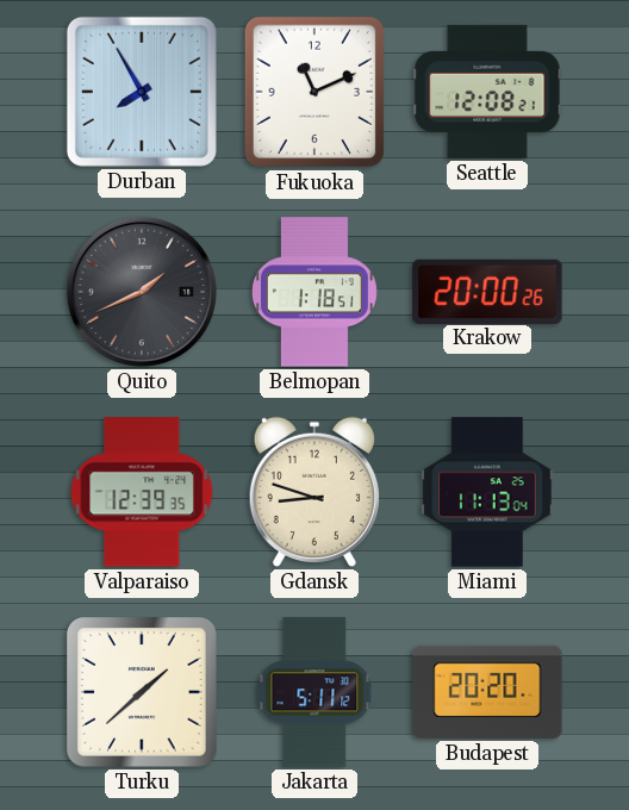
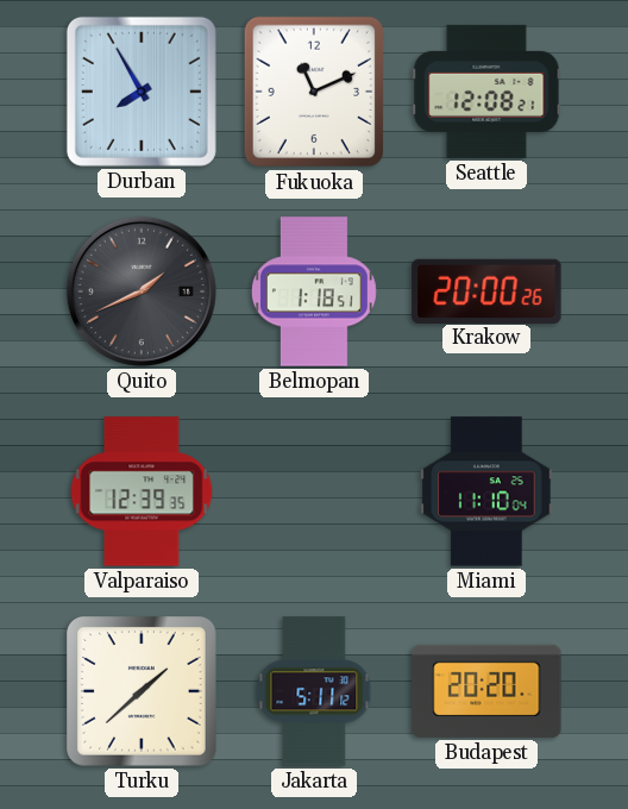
Gdansk: 8:48 -> none
Miami: 11:13 -> 11:10
